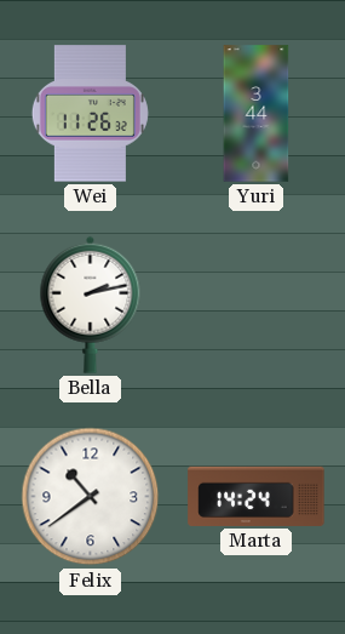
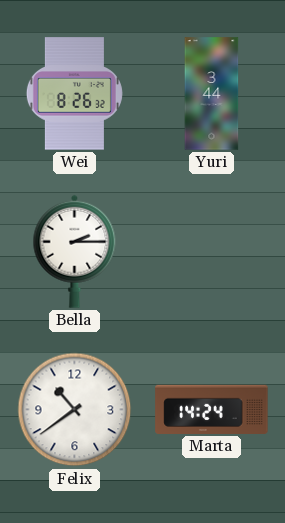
Wei: 11:26 -> 8:26
Bella: 2:13 -> 2:15
